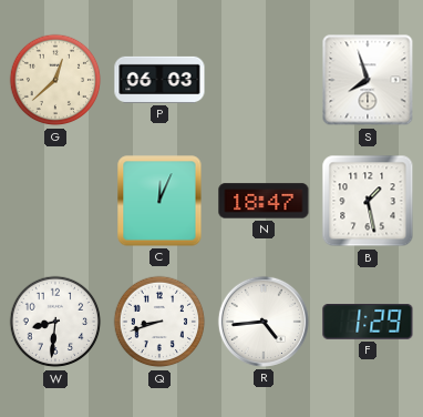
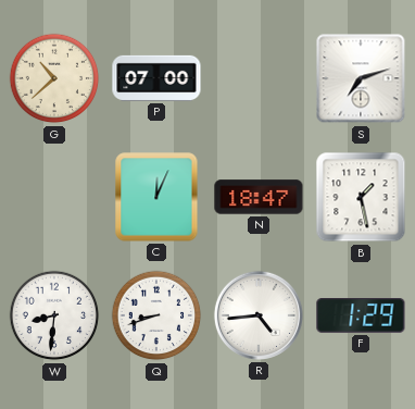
G: 12:38 -> 10:38
P: 06:03 -> 07:00
S: 7:57 -> 7:12
